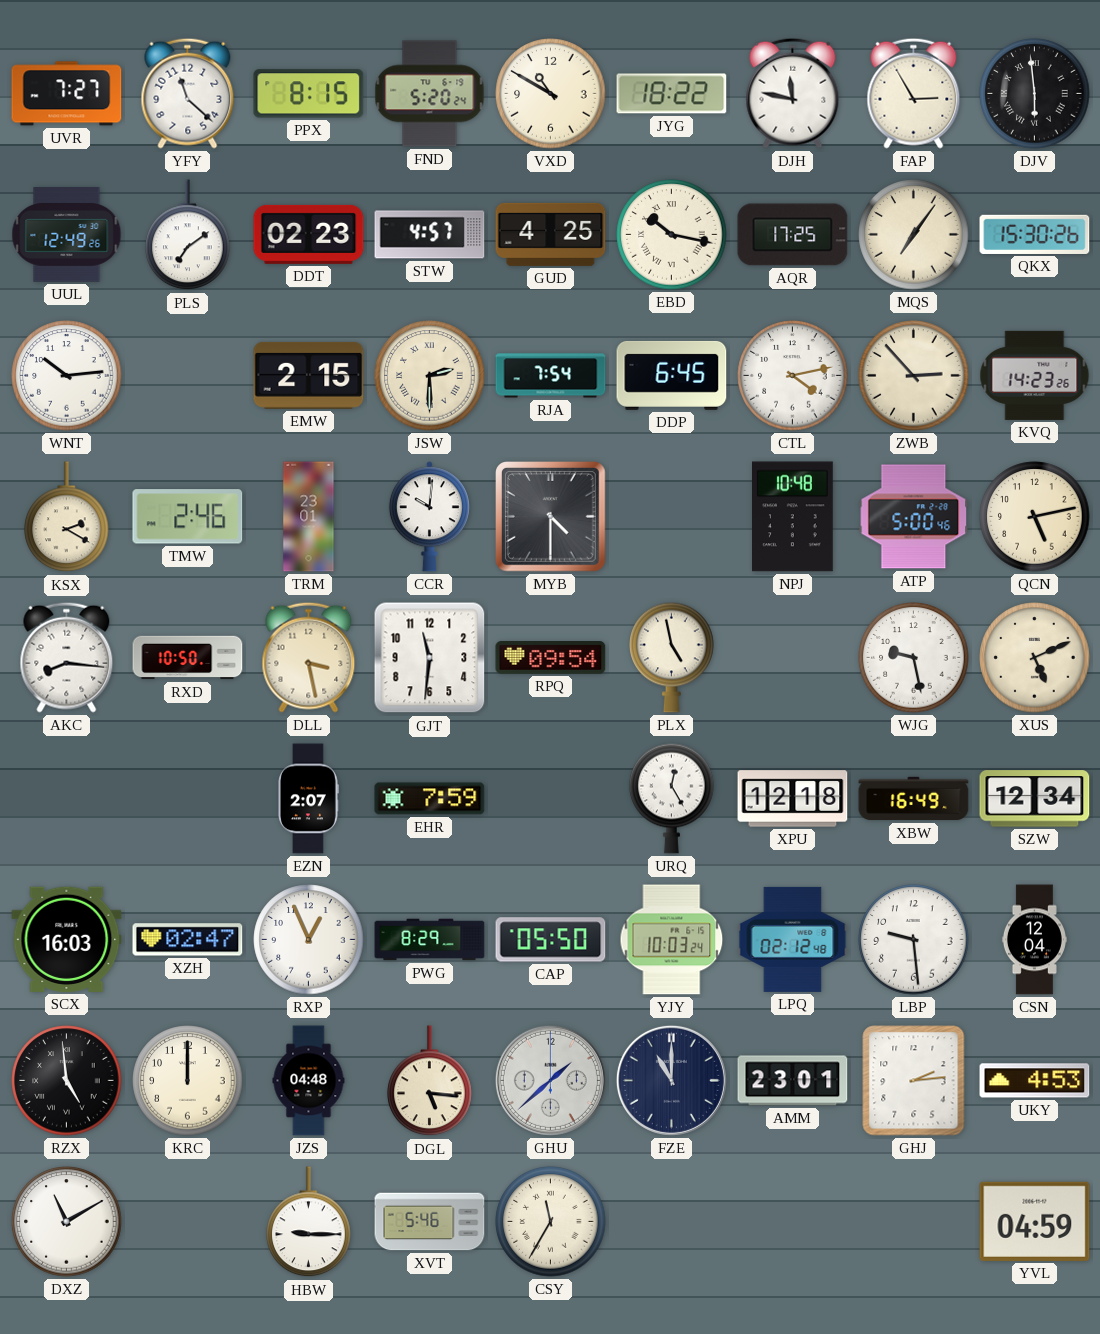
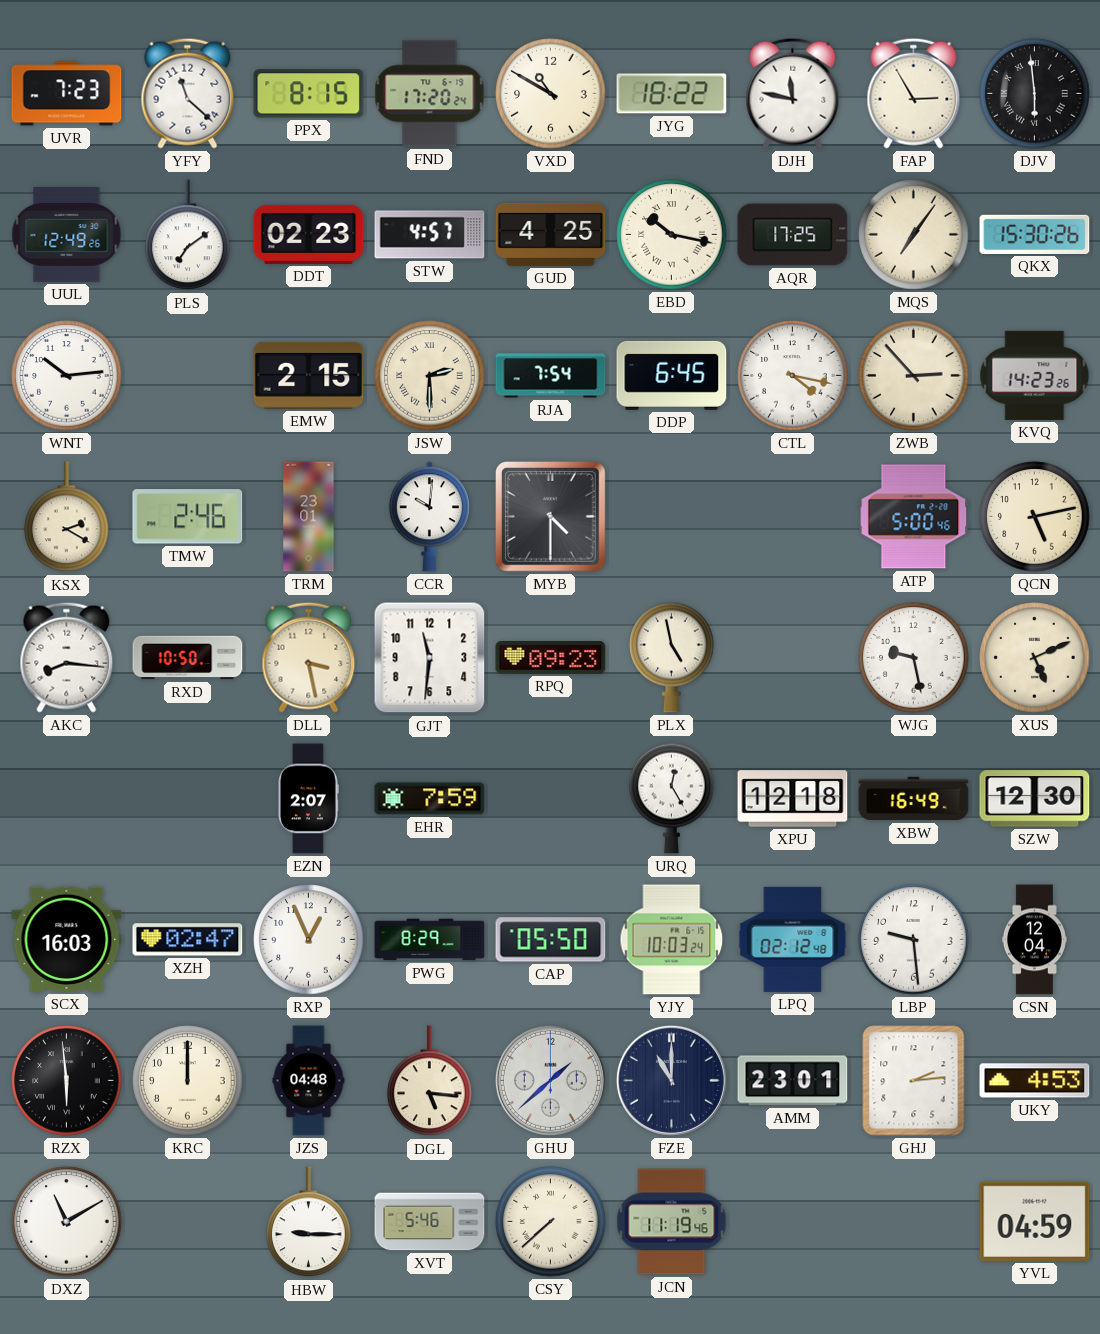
UVR: 7:27 -> 7:23
FND: 5:20 -> 17:20
CTL: 4:13 -> 4:17
NPJ: 10:48 -> none
RPQ: 09:54 -> 09:23
SZW: 12:34 -> 12:30
RZX: 4:59 -> 5:59
CSY: 11:35 -> 7:38
JCN: none -> 11:19
